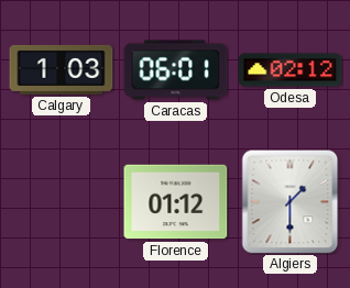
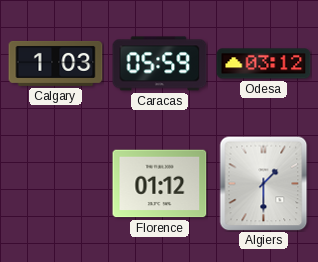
Caracas: 06:01 -> 05:59
Odesa: 02:12 -> 03:12
